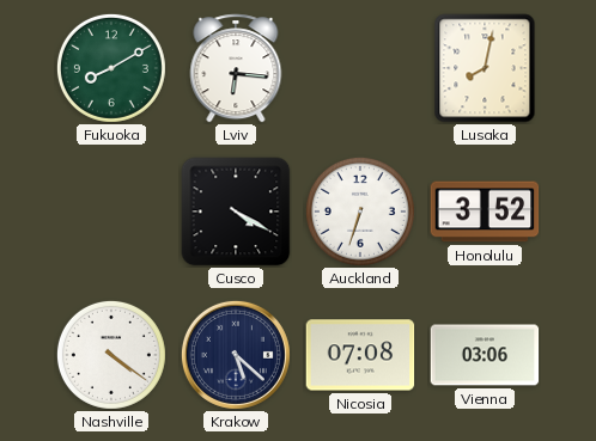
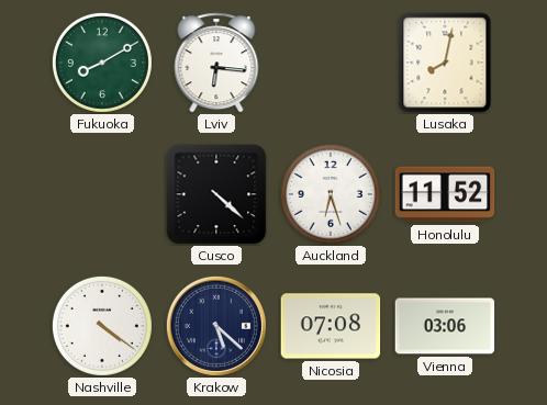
Cusco: 4:20 -> 4:22
Auckland: 6:33 -> 6:27
Honolulu: 3:52 -> 11:52
